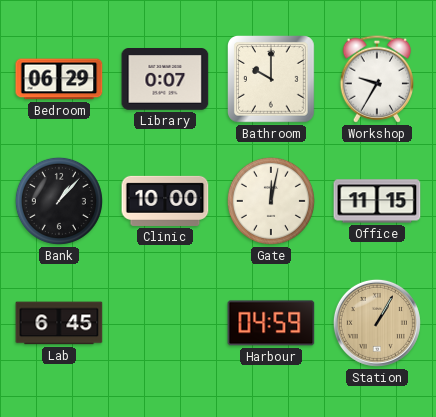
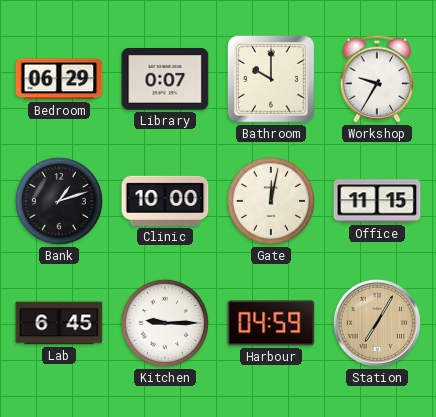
Bank: 1:07 -> 1:12
Kitchen: none -> 9:15
Station: 1:05 -> 7:05
